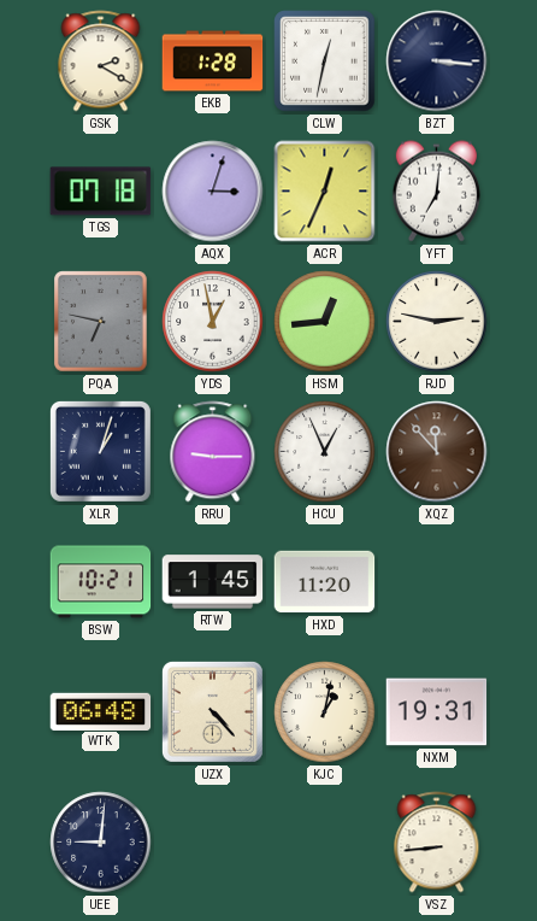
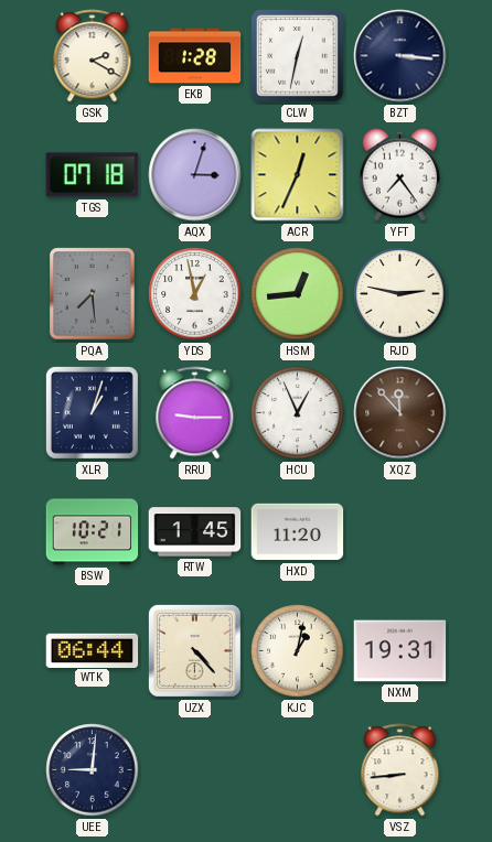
YFT: 7:01 -> 7:24
PQA: 6:47 -> 7:29
WTK: 06:48 -> 06:44
